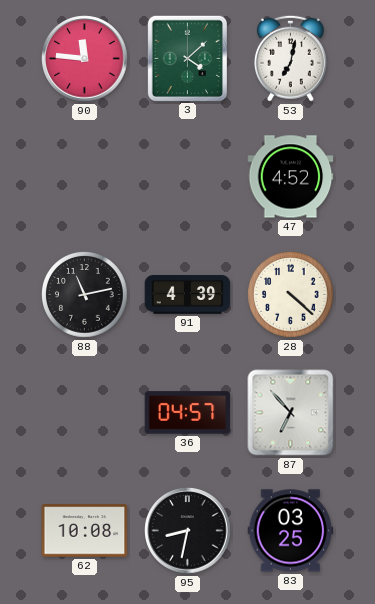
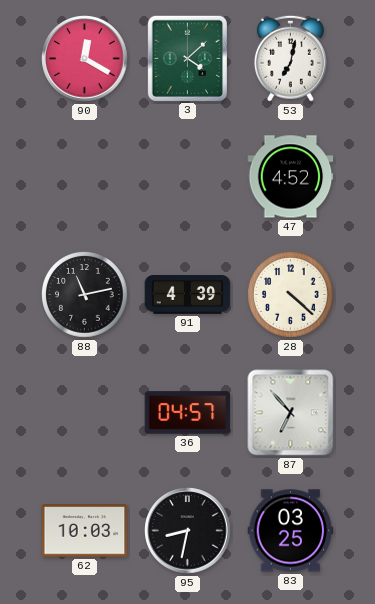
90: 11:46 -> 12:20
62: 10:08 -> 10:03
